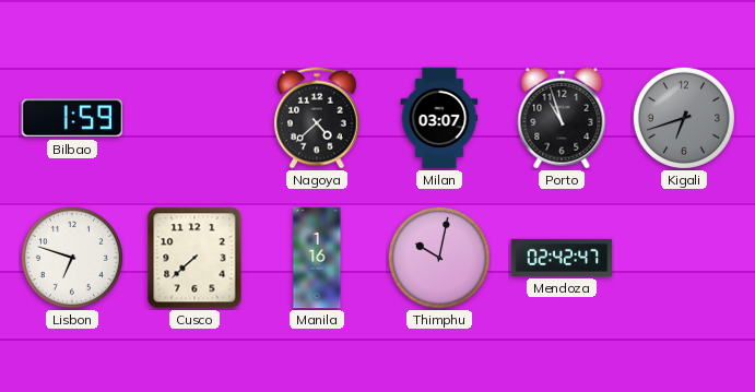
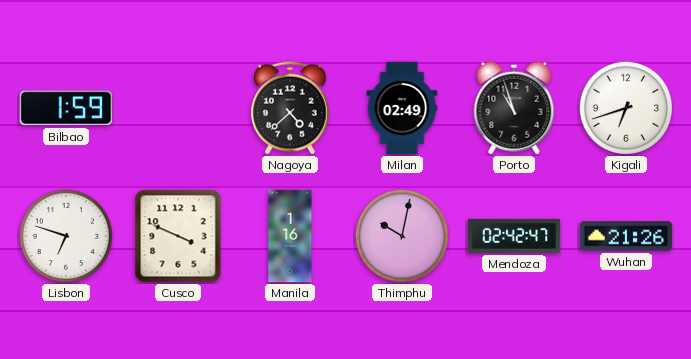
Milan: 03:07 -> 02:49
Kigali dial: grey -> white
Cusco: 7:38 -> 3:49
Wuhan: none -> 21:26
